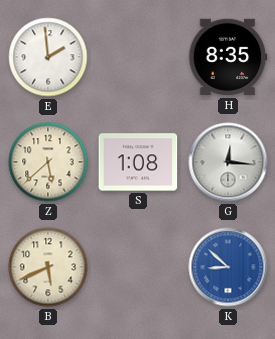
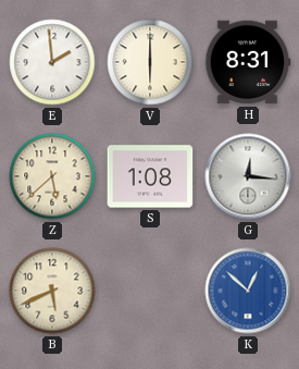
V: none -> 6:00
H: 8:35 -> 8:31
K: 8:52 -> 12:52
